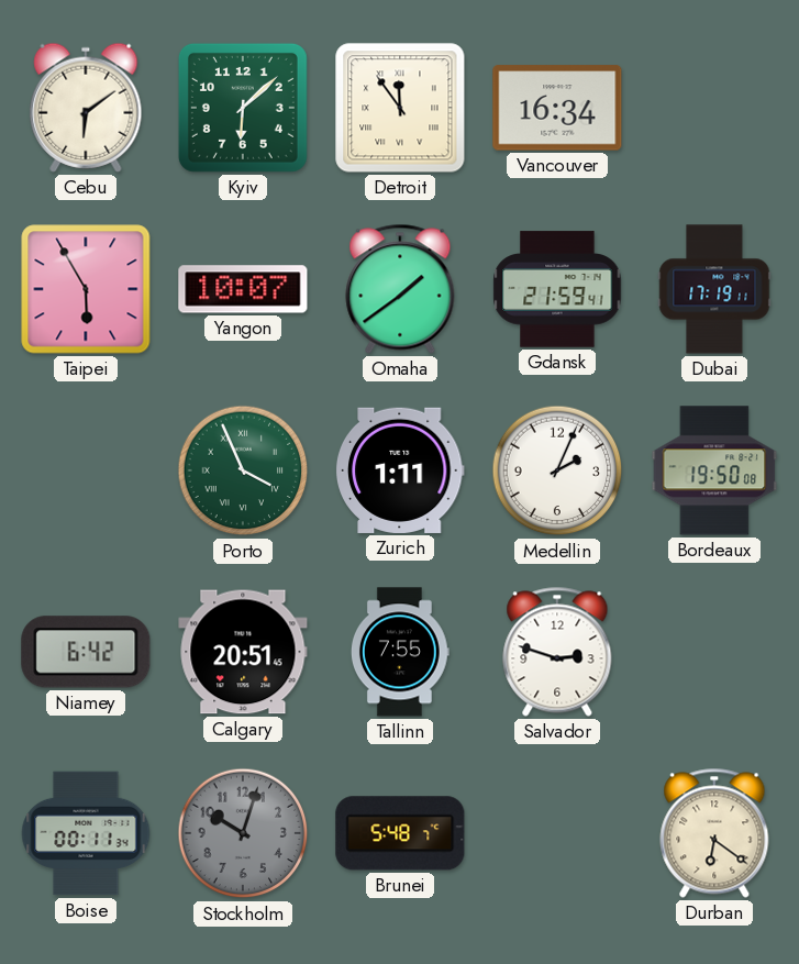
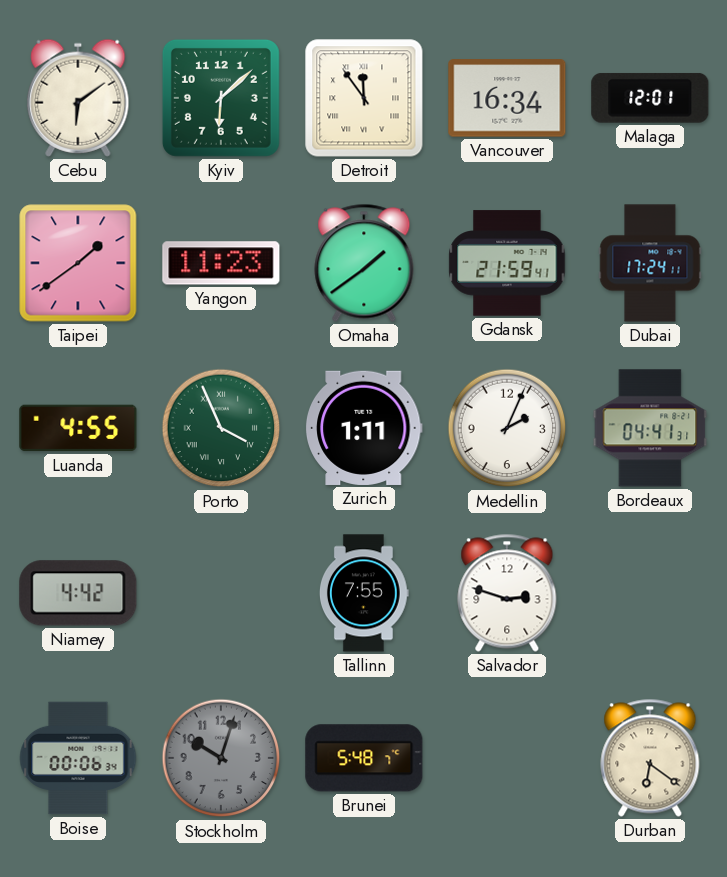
Malaga: none -> 12:01
Taipei: 5:55 -> 1:39
Yangon: 10:07 -> 11:23
Dubai: 17:19 -> 17:24
Luanda: none -> 4:55
Bordeaux: 19:50 -> 04:41
Niamey: 6:42 -> 4:42
Calgary: 20:51 -> none
Boise: 00:11 -> 00:06
